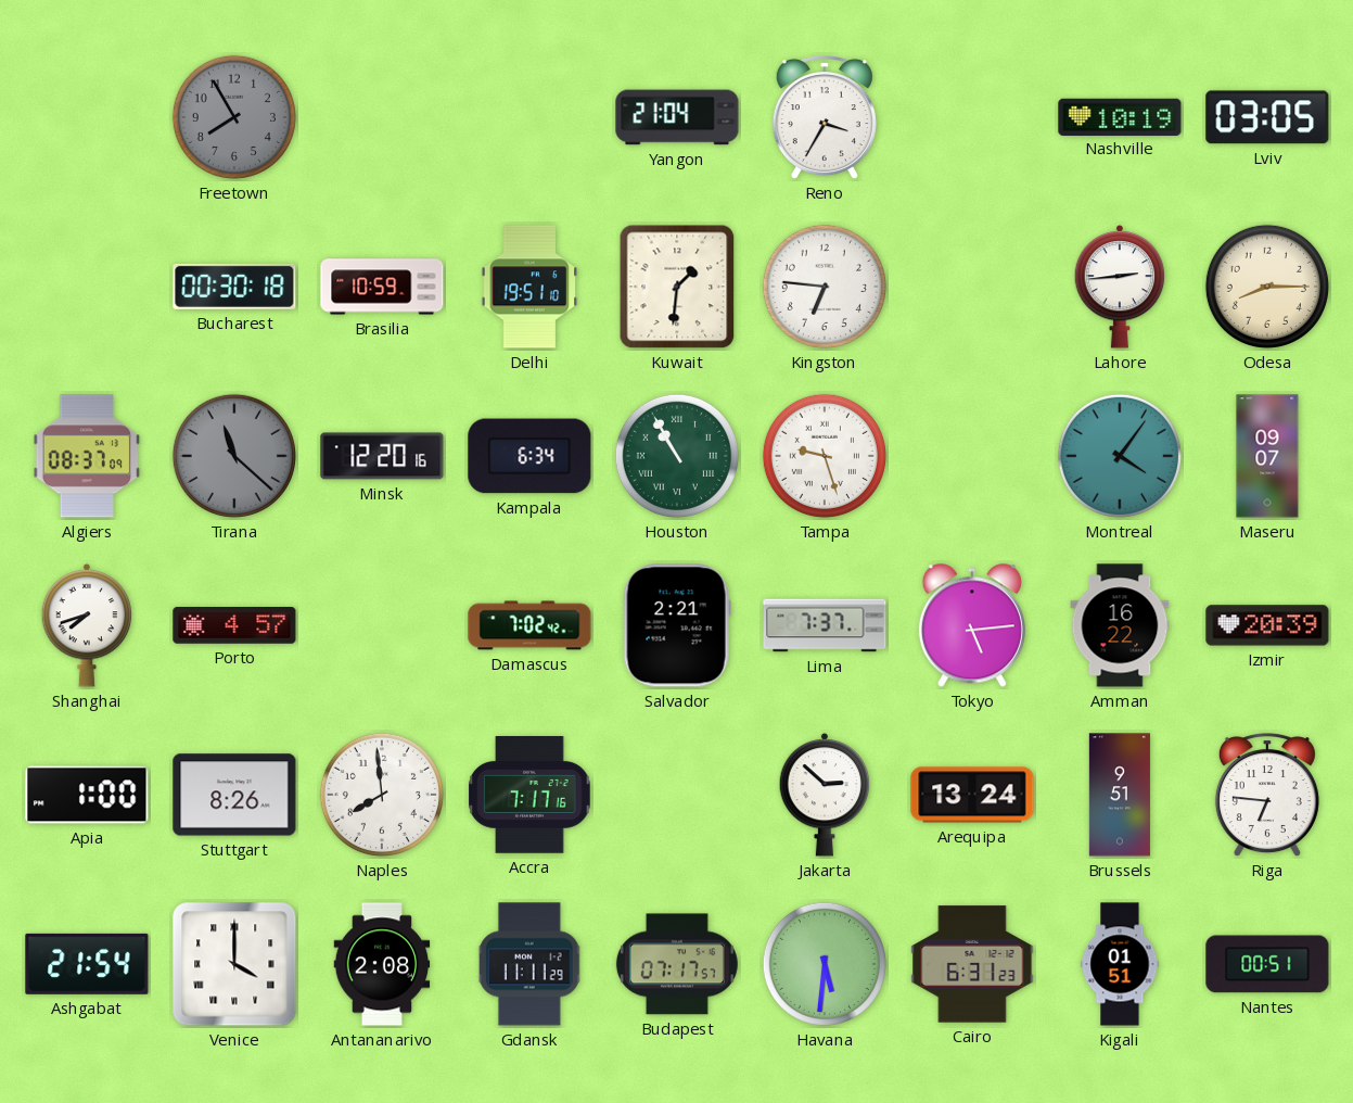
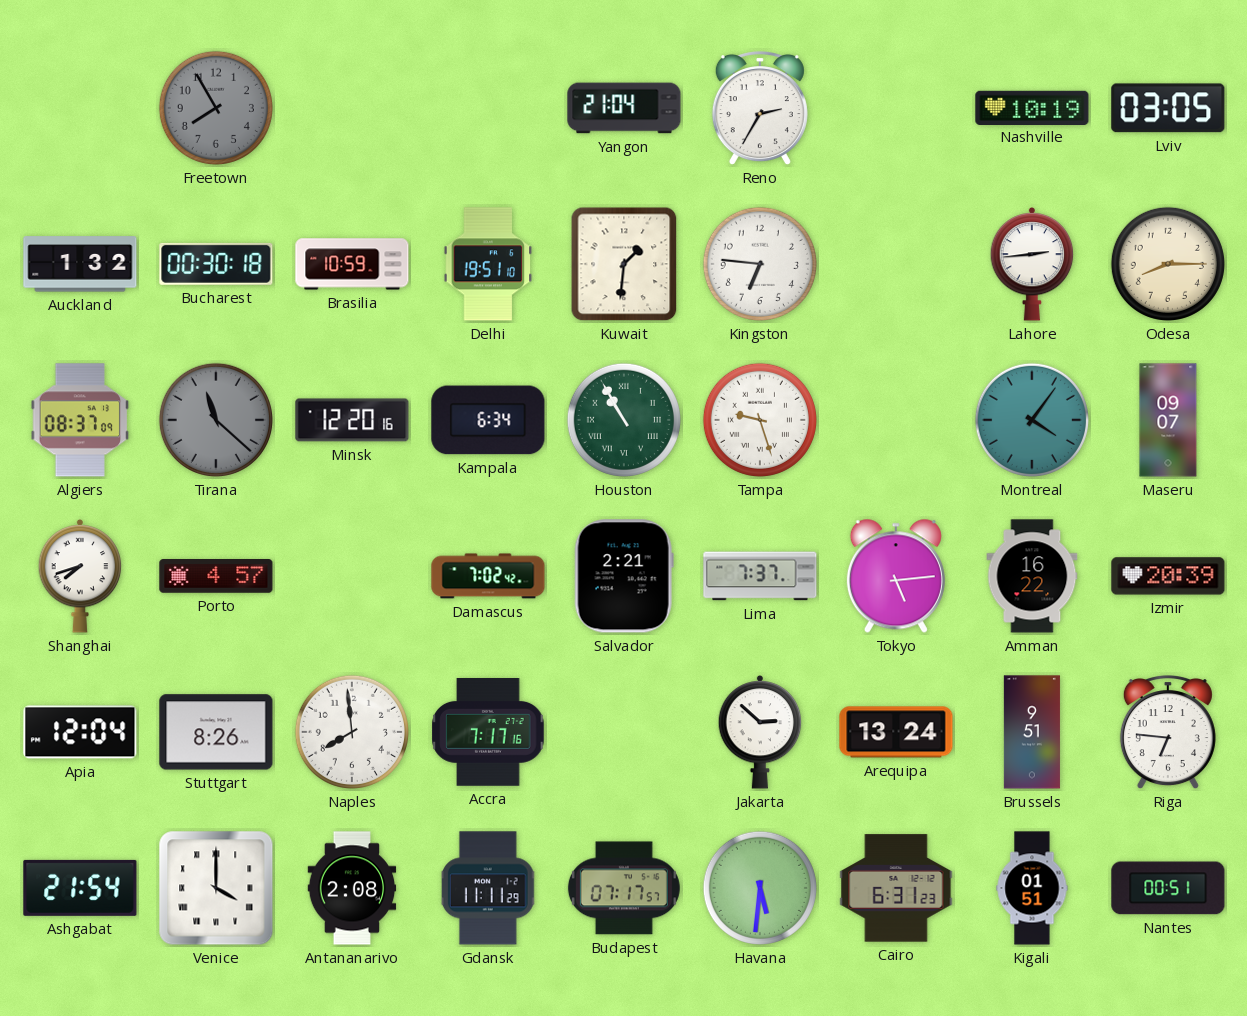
Reno: 3:35 -> 2:35
Auckland: none -> 1:32
Apia: 1:00 -> 12:04
